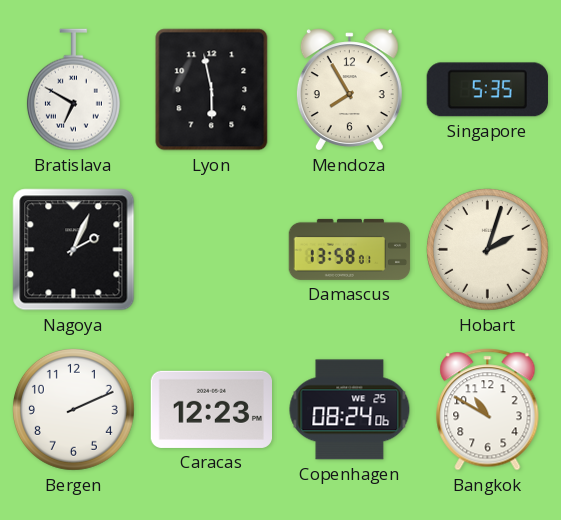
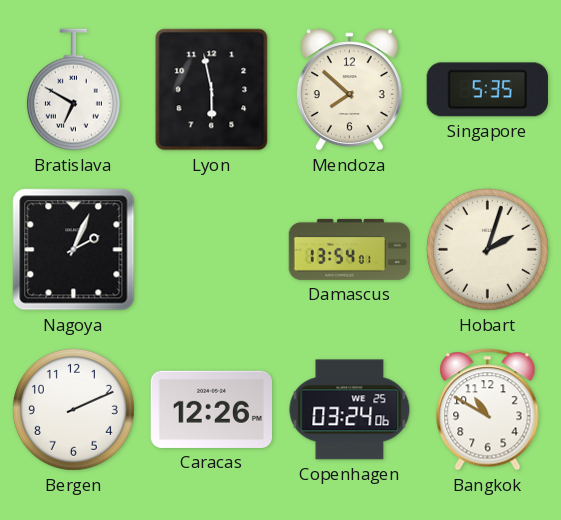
Mendoza: 7:55 -> 7:52
Damascus: 13:58 -> 13:54
Caracas: 12:23 -> 12:26
Copenhagen: 08:24 -> 03:24
